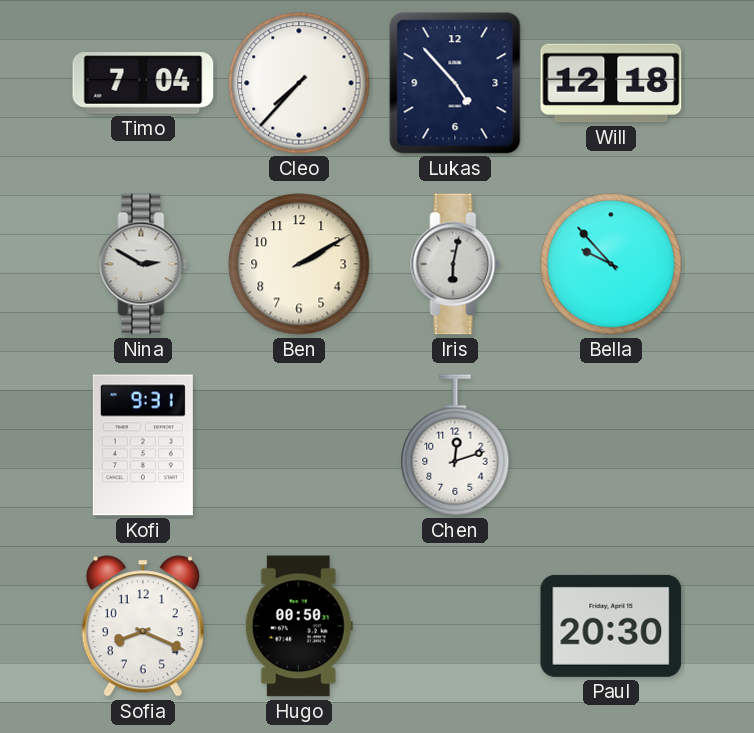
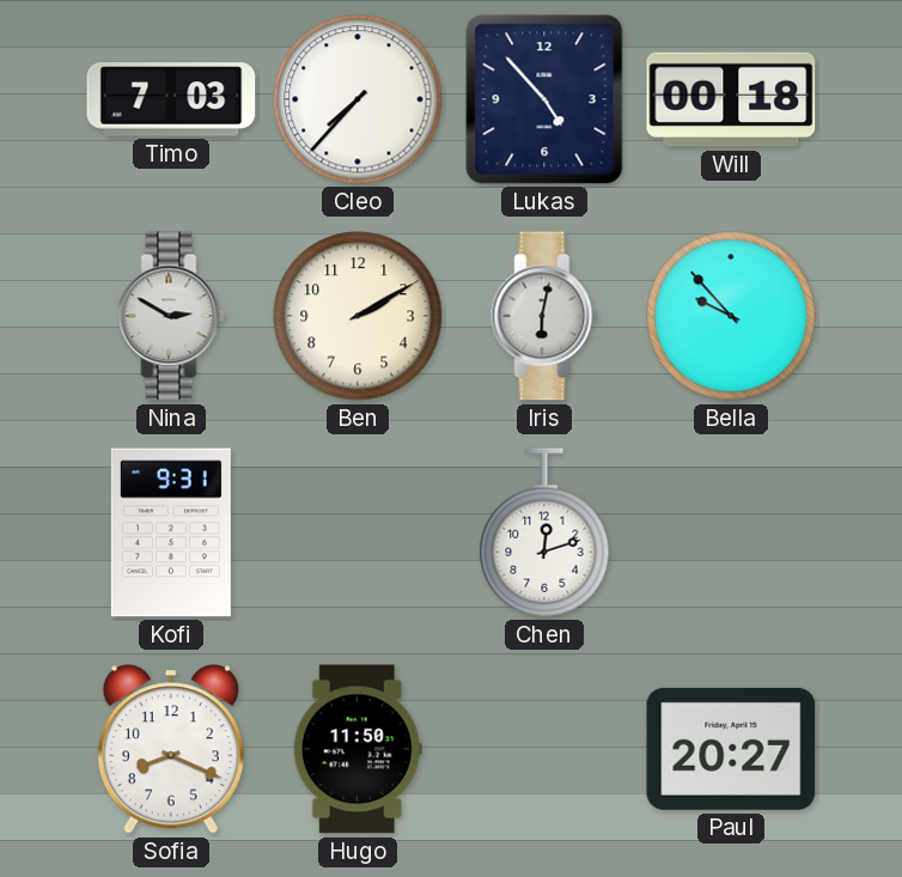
Timo: 7:04 -> 7:03
Will: 12:18 -> 00:18
Hugo: 00:50 -> 11:50
Paul: 20:30 -> 20:27
